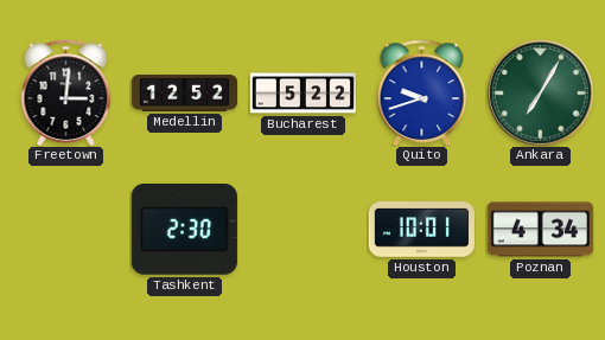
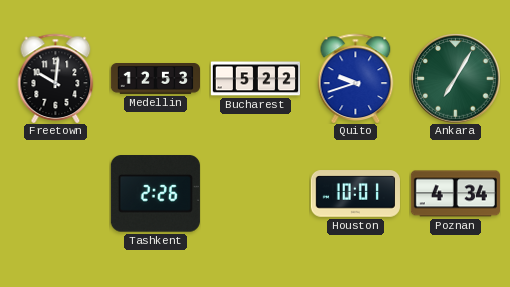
Freetown: 3:01 -> 10:01
Medellin: 12:52 -> 12:53
Tashkent: 2:30 -> 2:26
